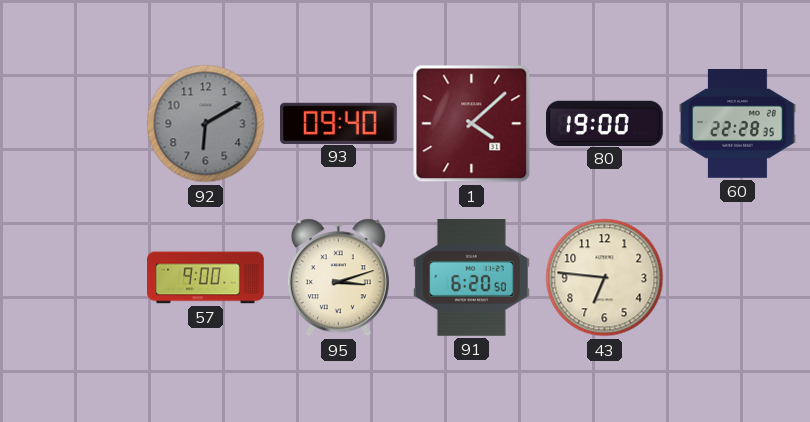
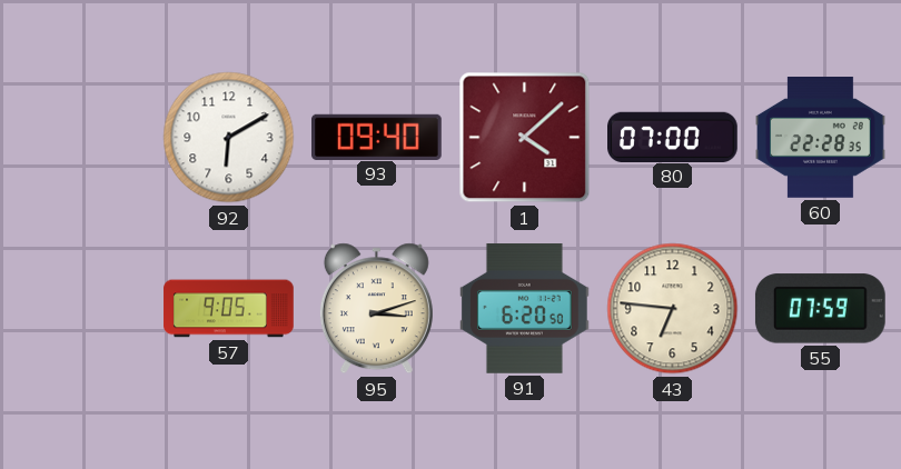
92 dial: grey -> white
80: 19:00 -> 07:00
57: 9:00 -> 9:05
55: none -> 07:59
